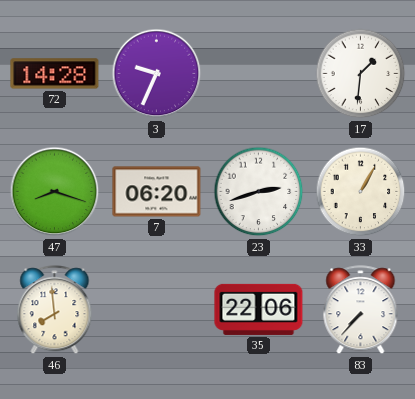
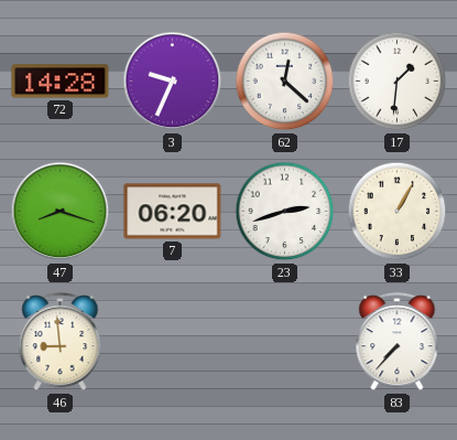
62: none -> 12:22
46: 7:59 -> 8:59
35: 22:06 -> none
